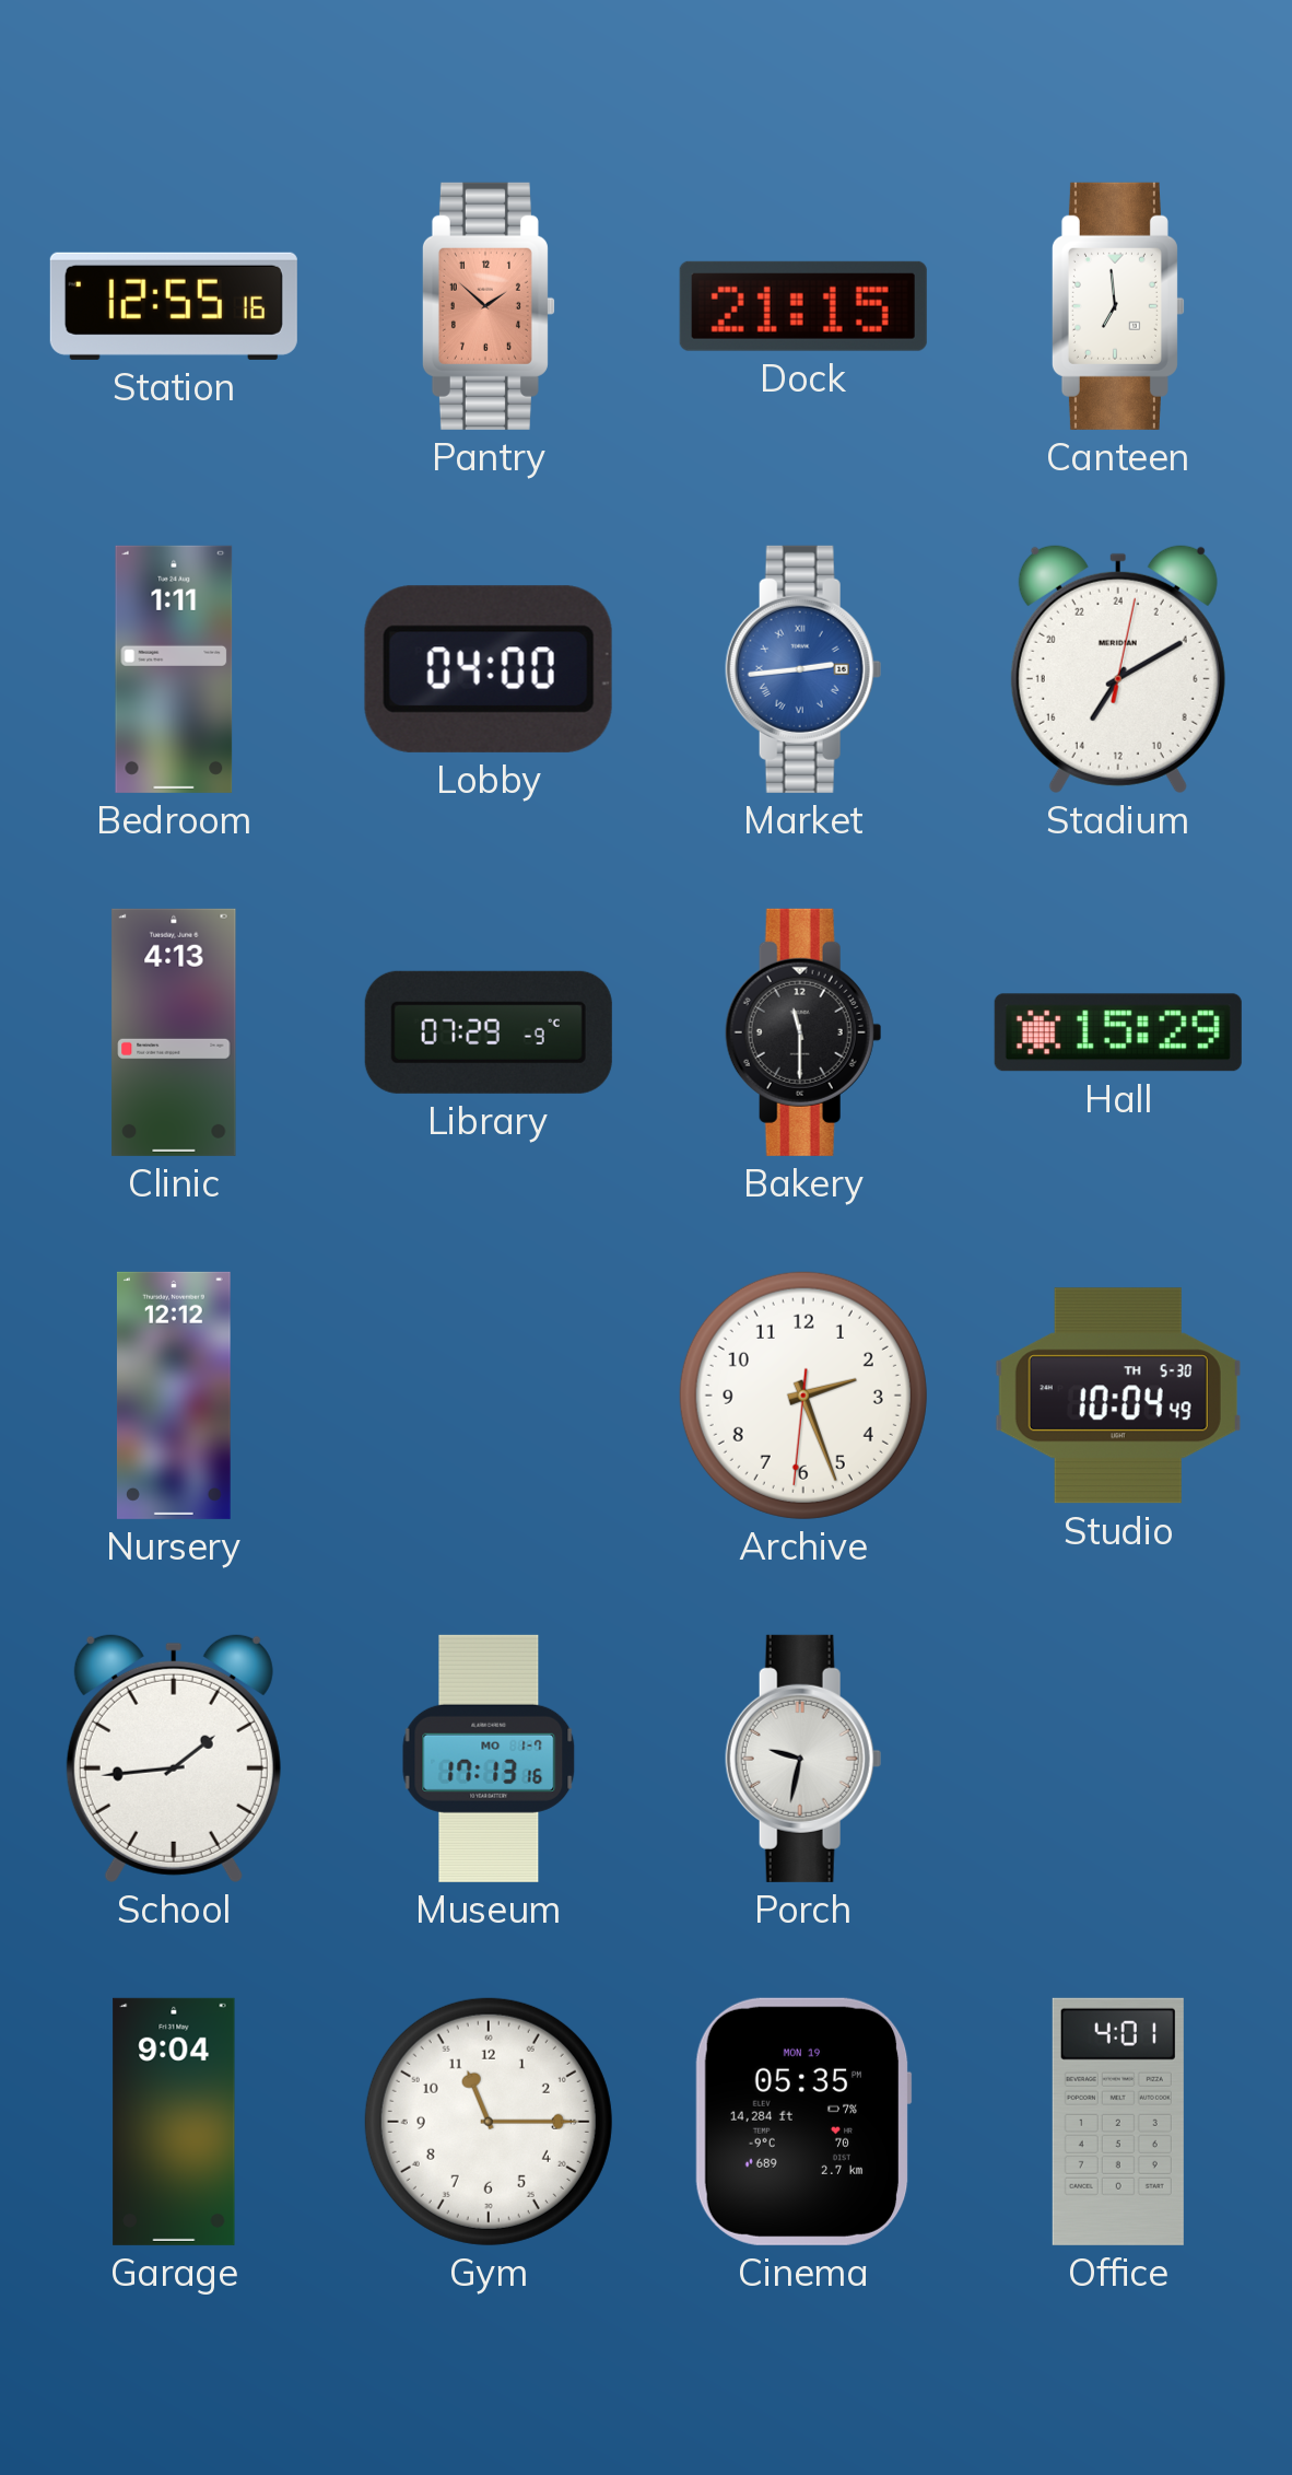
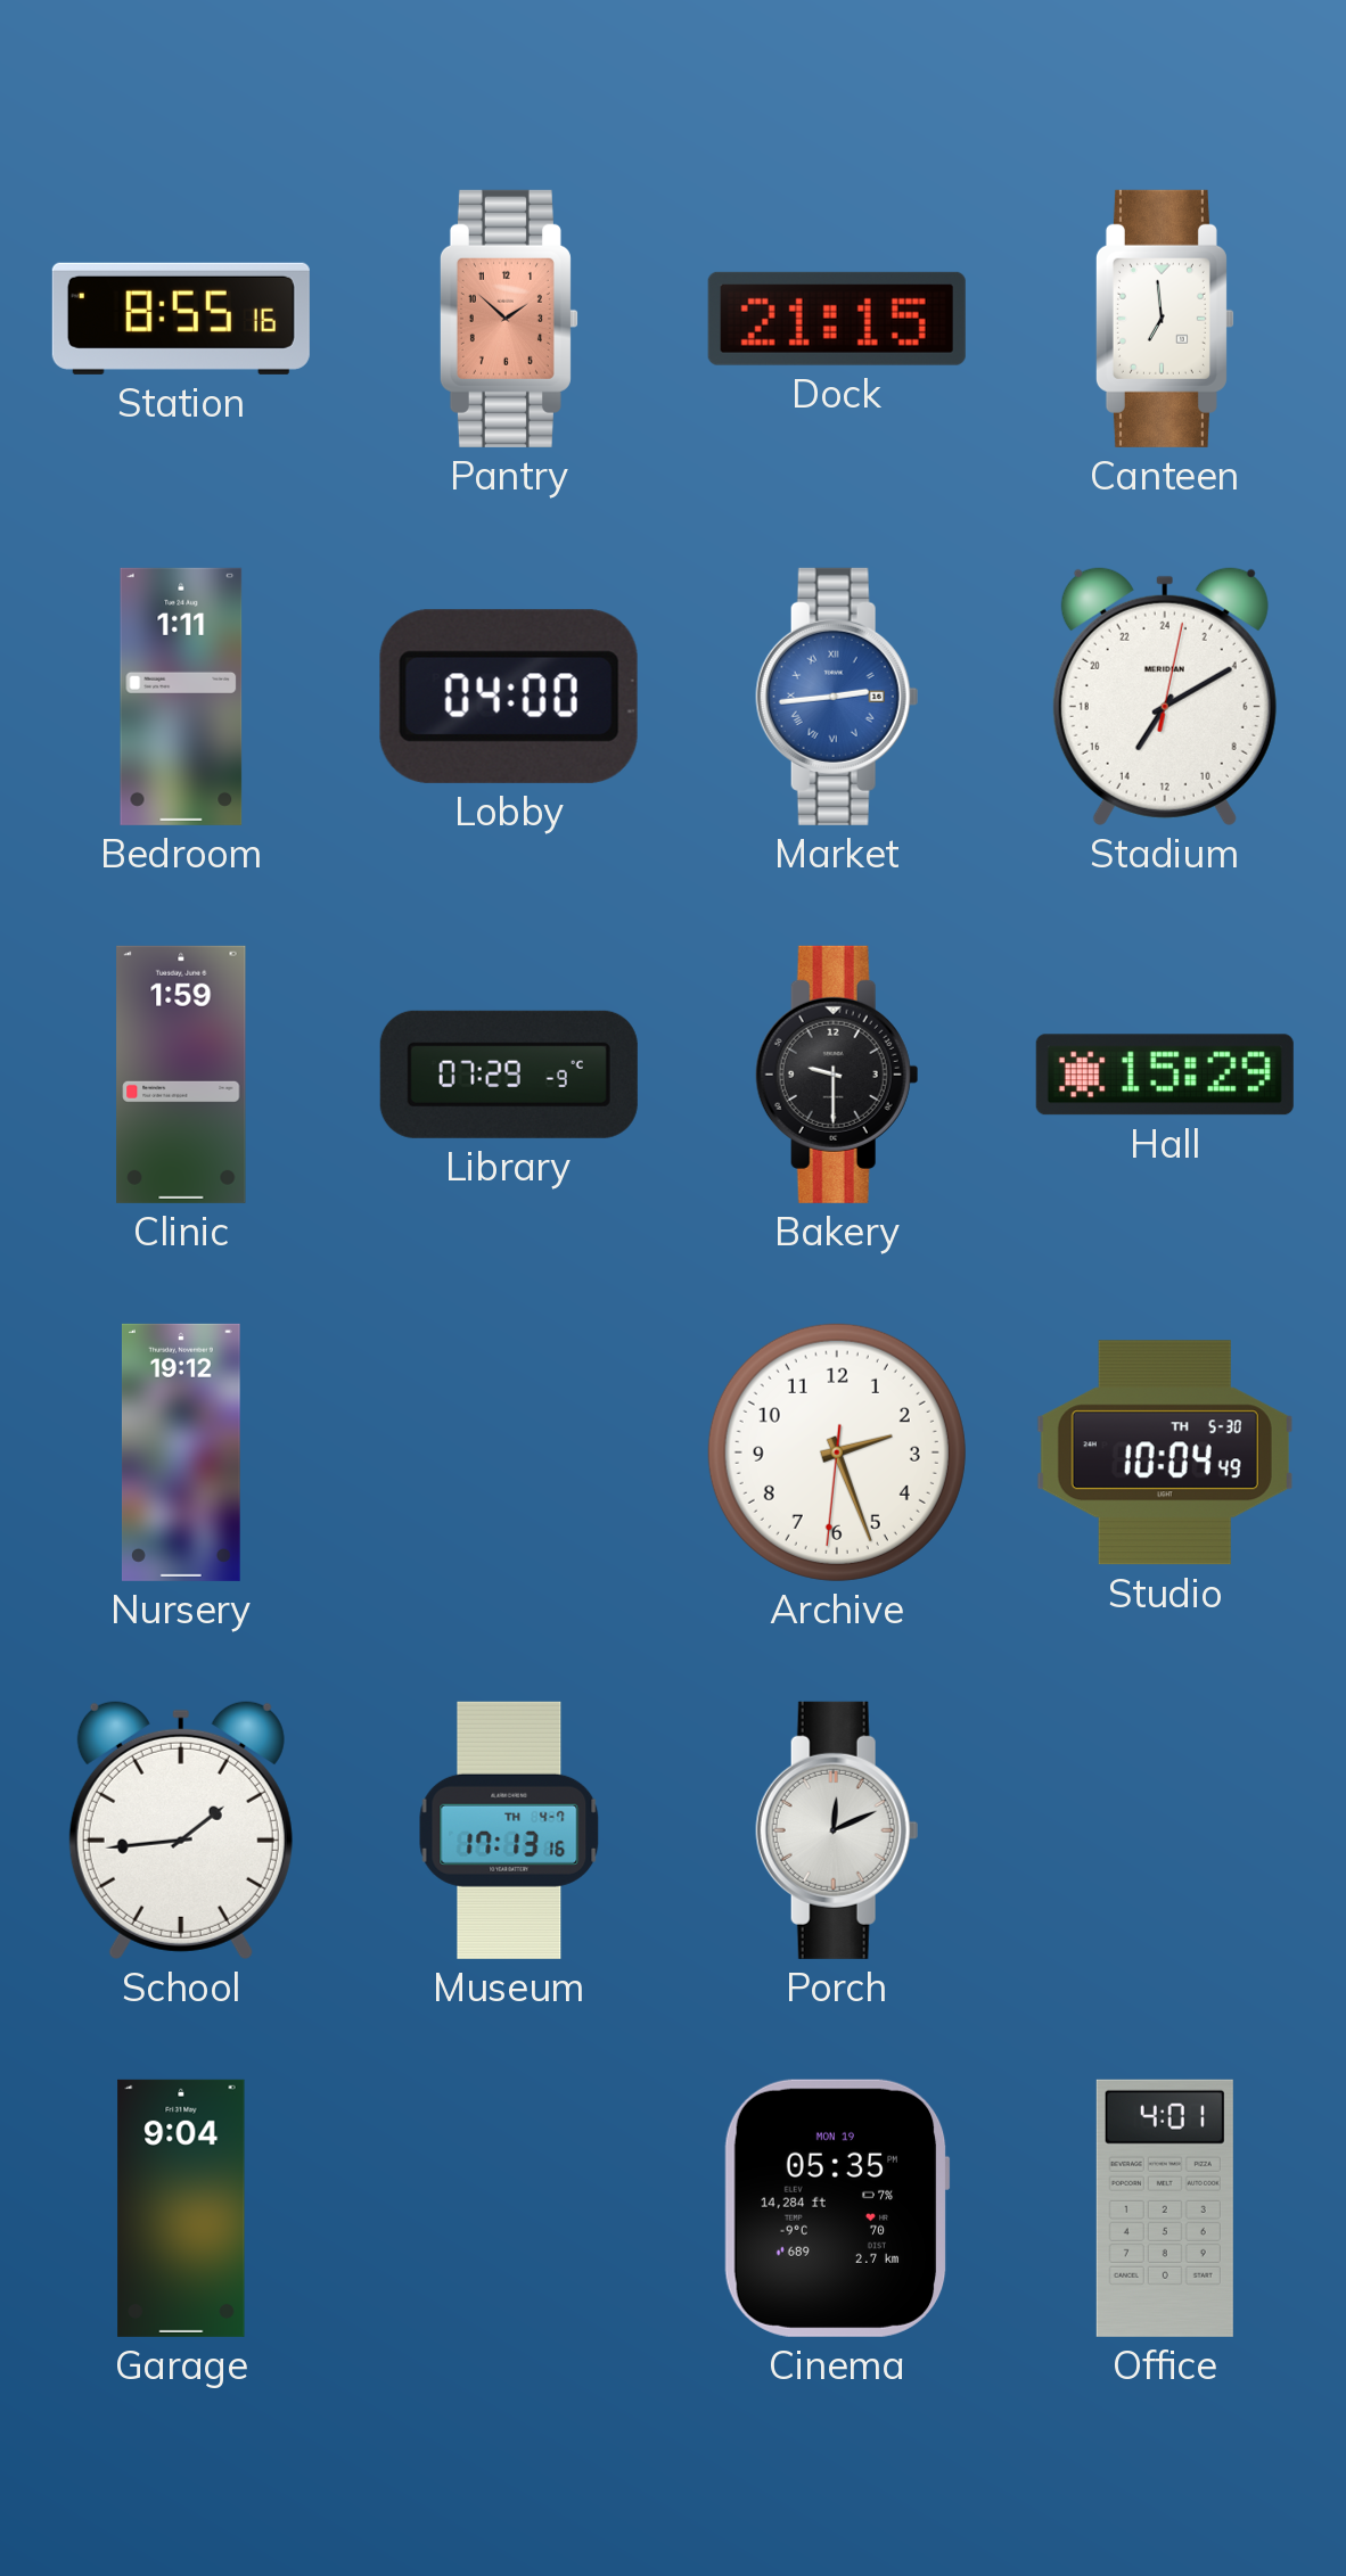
Station: 12:55 -> 8:55
Clinic: 4:13 -> 1:59
Bakery: 11:30 -> 9:30
Nursery: 12:12 -> 19:12
Museum date: MO 1-7 -> TH 4-7
Porch: 9:32 -> 12:11
Gym: 11:15 -> none
